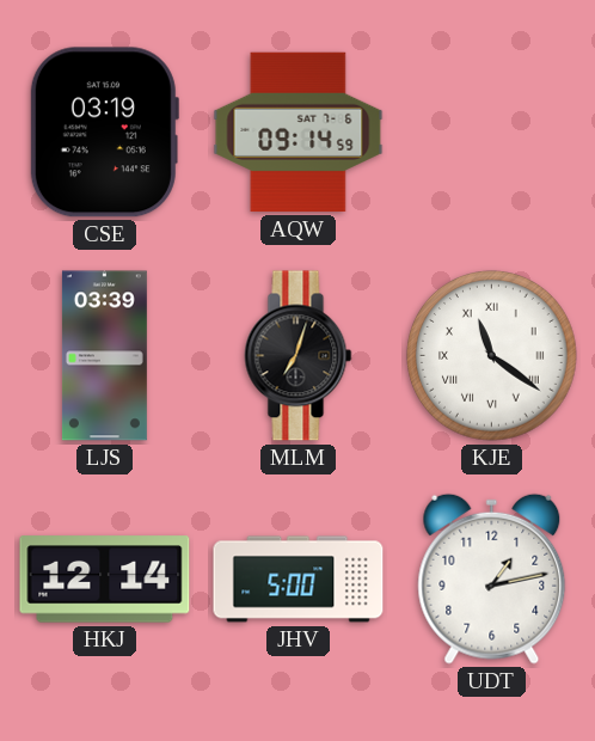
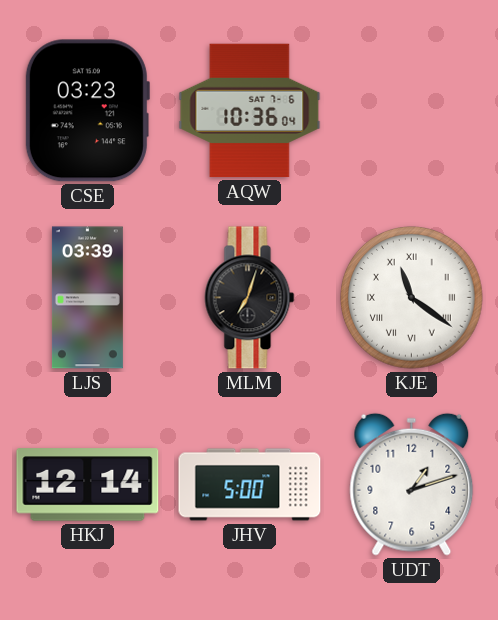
CSE: 03:19 -> 03:23
AQW: 09:14 -> 10:36
UDT: 1:13 -> 1:12
